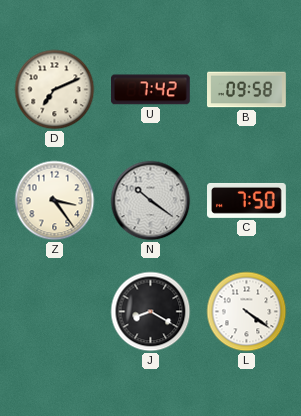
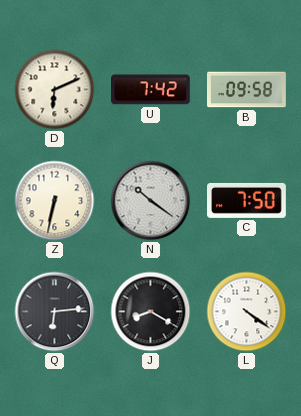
D: 7:11 -> 6:11
Z: 3:24 -> 6:32
Q: none -> 6:14
